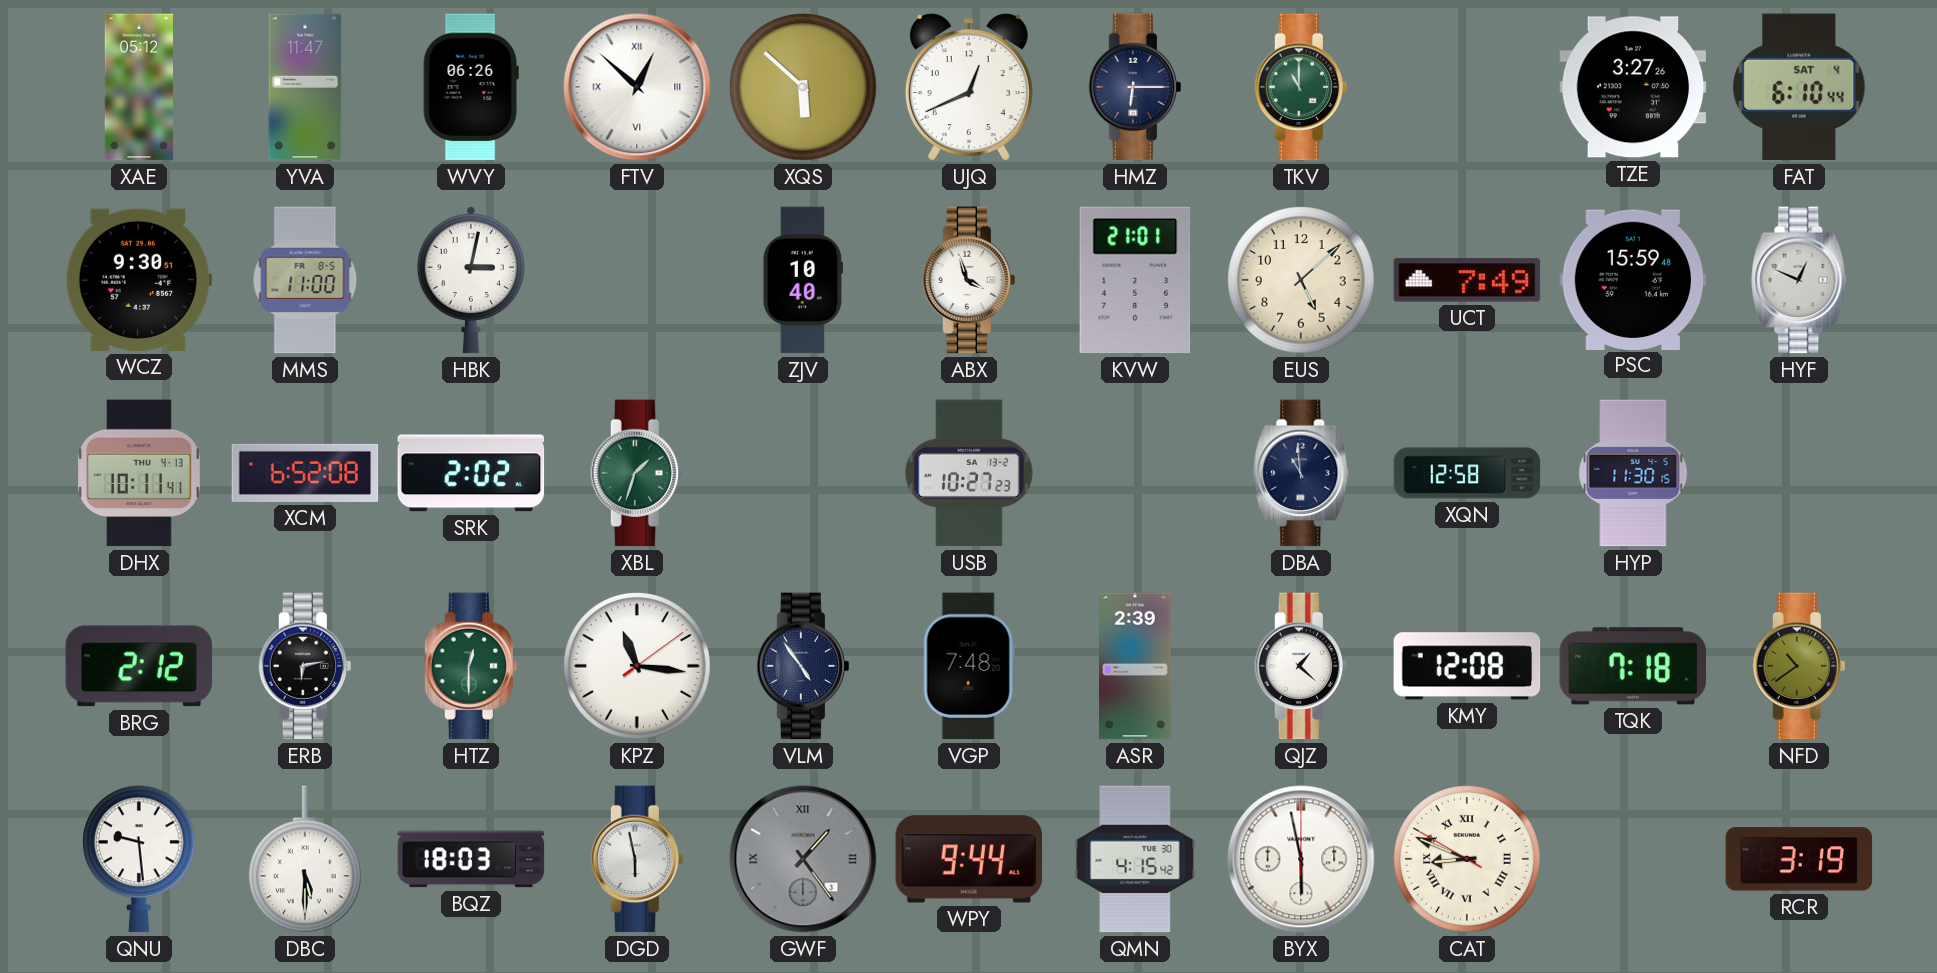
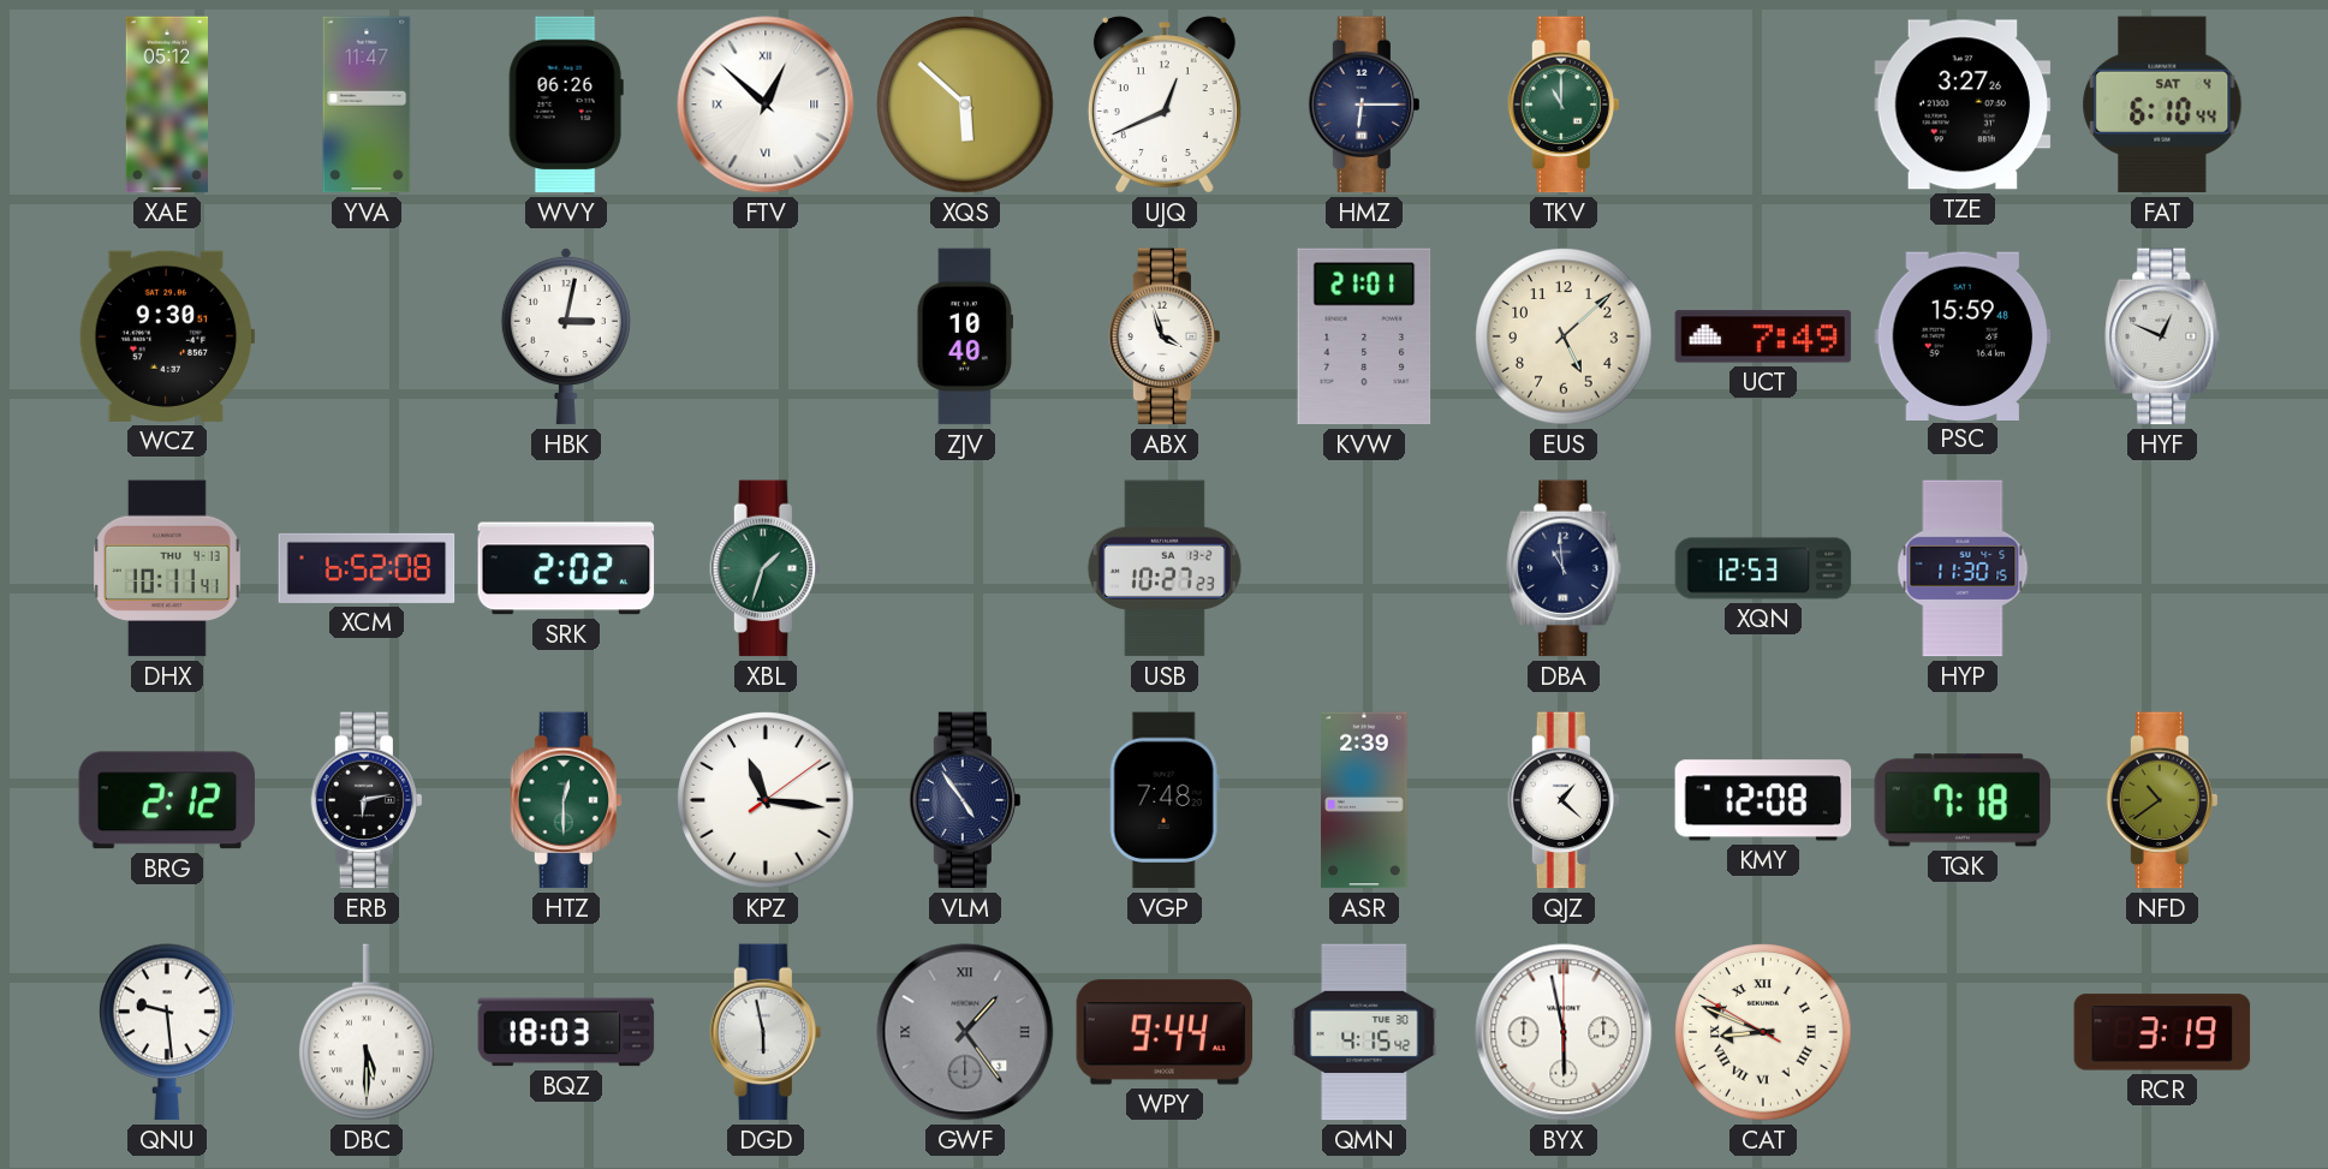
MMS: 11:00 -> none
XQN: 12:58 -> 12:53
